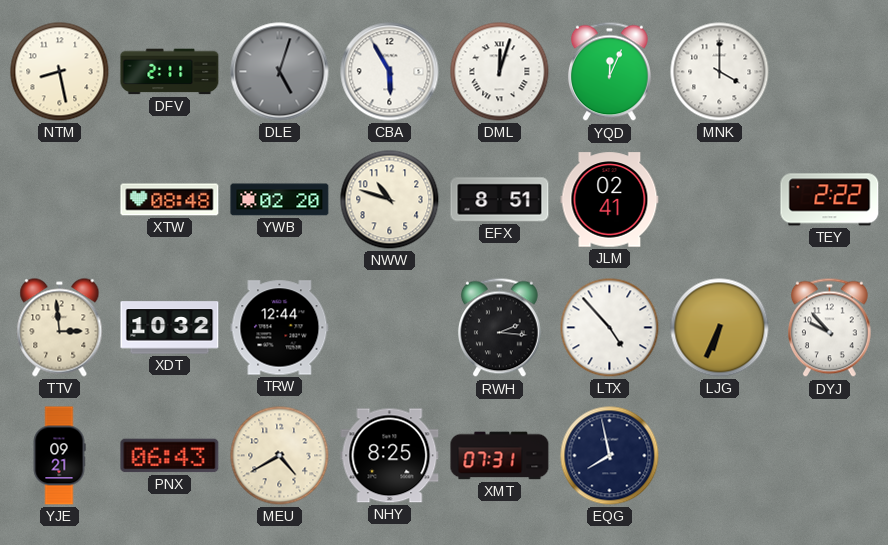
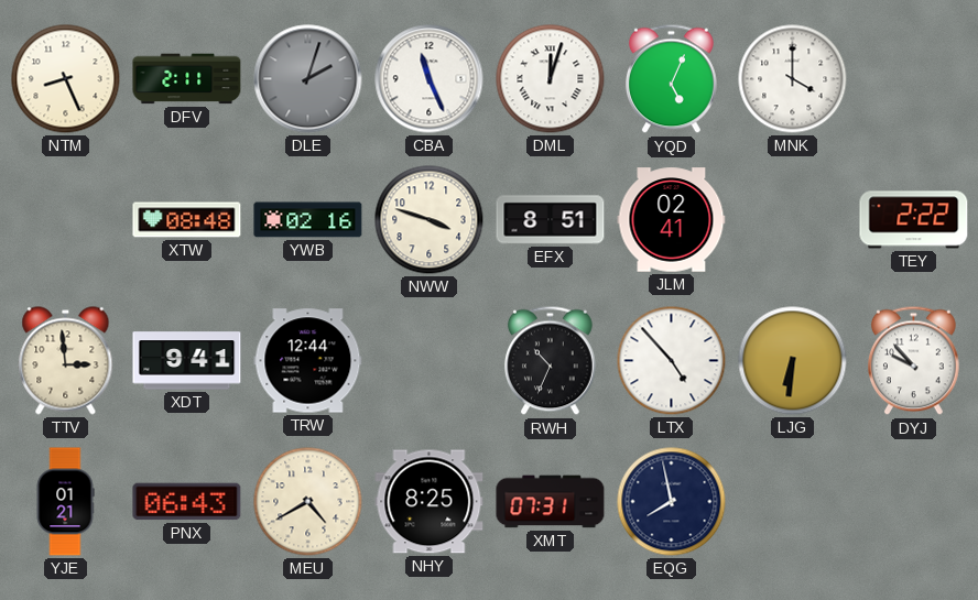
NTM: 8:28 -> 8:26
DLE: 5:03 -> 2:03
CBA: 5:55 -> 11:26
YQD: 12:04 -> 5:04
YWB: 02:20 -> 02:16
NWW: 10:48 -> 3:48
XDT: 10:32 -> 9:41
RWH: 2:16 -> 10:34
LJG: 6:34 -> 6:31
YJE: 09:21 -> 01:21
